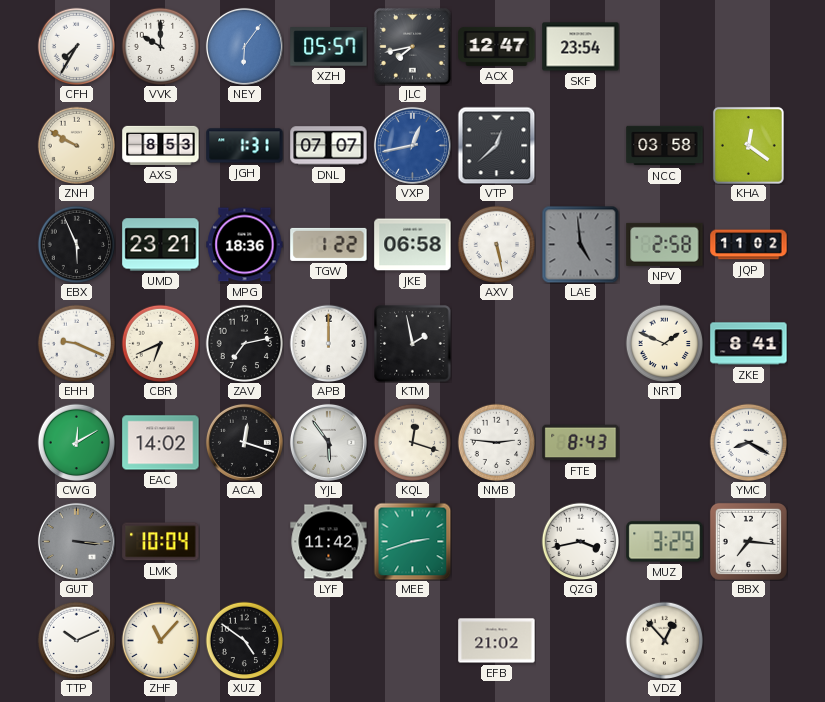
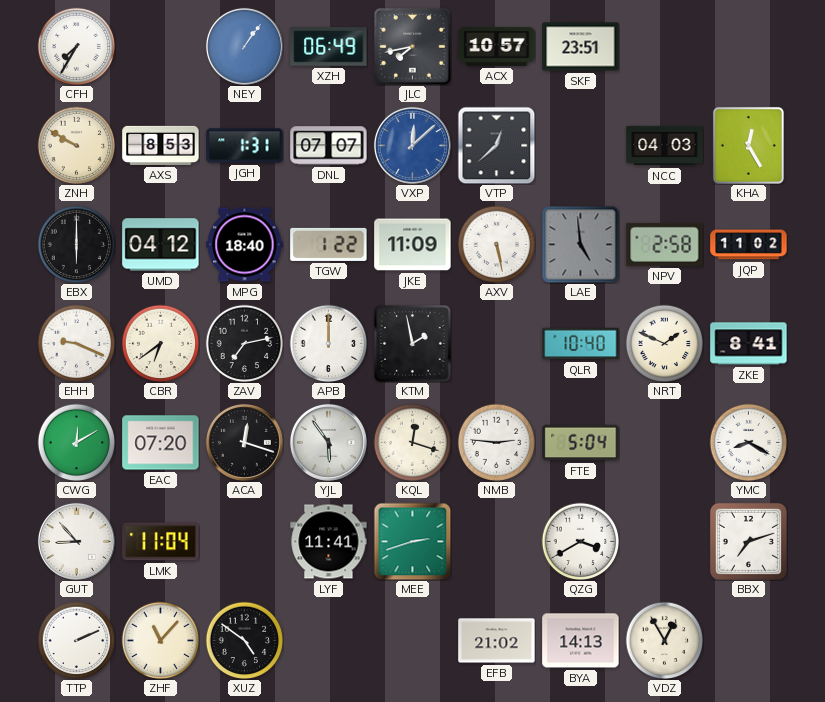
VVK: 10:00 -> none
NEY: 6:06 -> 1:06
XZH: 05:57 -> 06:49
ACX: 12:47 -> 10:57
SKF: 23:54 -> 23:51
VXP: 12:43 -> 12:08
NCC: 03:58 -> 04:03
KHA: 12:21 -> 12:25
EBX: 5:56 -> 6:00
UMD: 23:21 -> 04:12
MPG: 18:36 -> 18:40
JKE: 06:58 -> 11:09
CBR: 6:41 -> 6:39
QLR: none -> 10:40
EAC: 14:02 -> 07:20
FTE: 8:43 -> 5:04
GUT: 3:16 -> 8:53
GUT dial: grey -> white
LMK: 10:04 -> 11:04
LYF: 11:42 -> 11:41
QZG: 3:43 -> 3:40
MUZ: 3:29 -> none
BBX: 7:16 -> 7:12
TTP: 10:11 -> 2:11
BYA: none -> 14:13
VDZ: 12:53 -> 12:55
